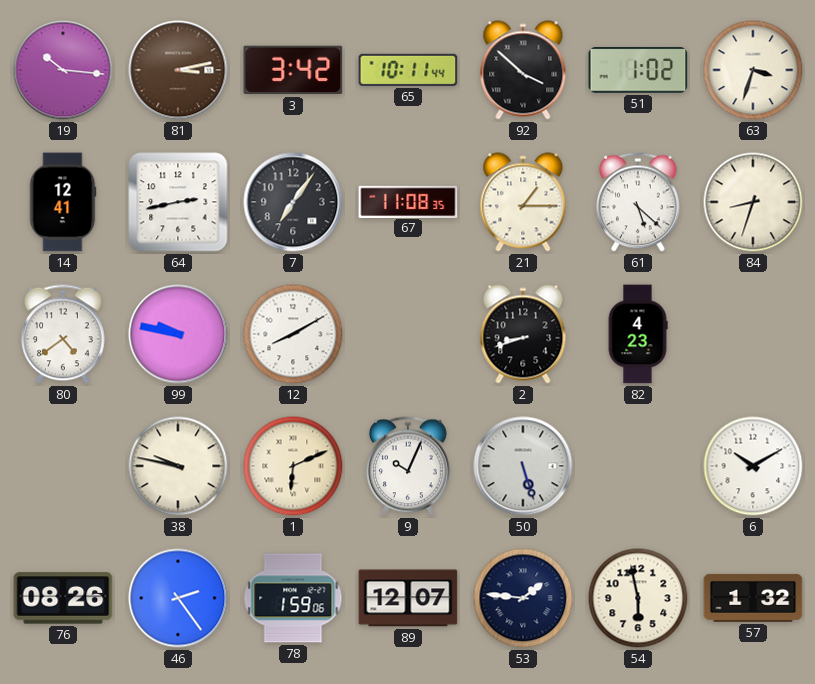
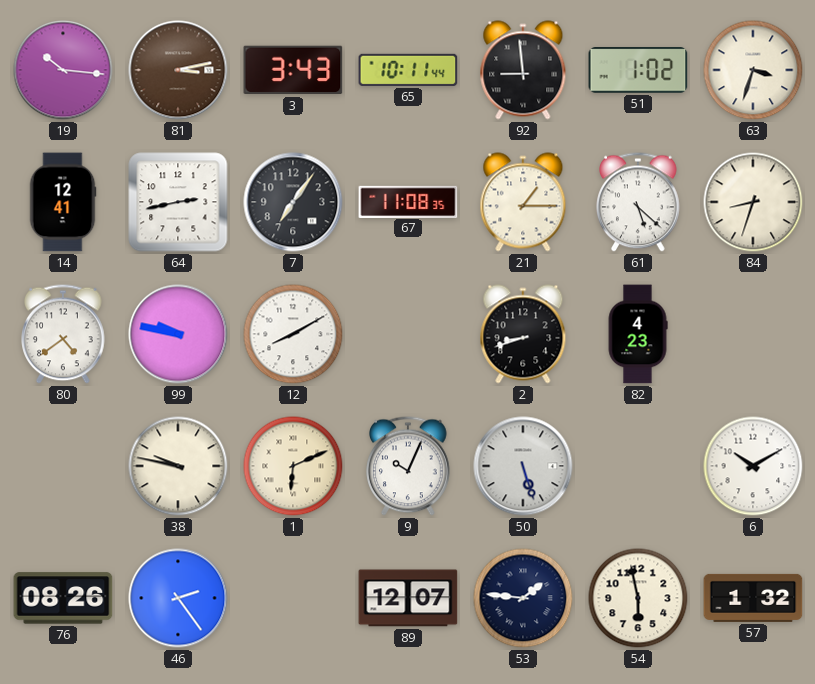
3: 3:42 -> 3:43
92: 3:52 -> 8:59
78: 1:59 -> none
